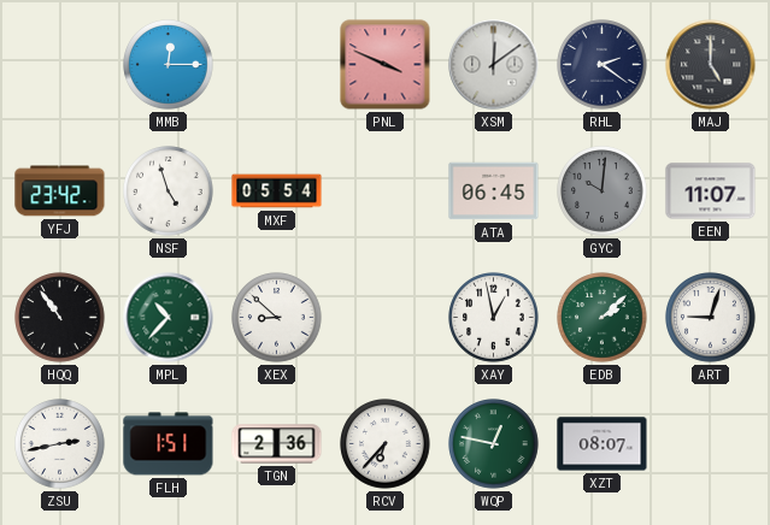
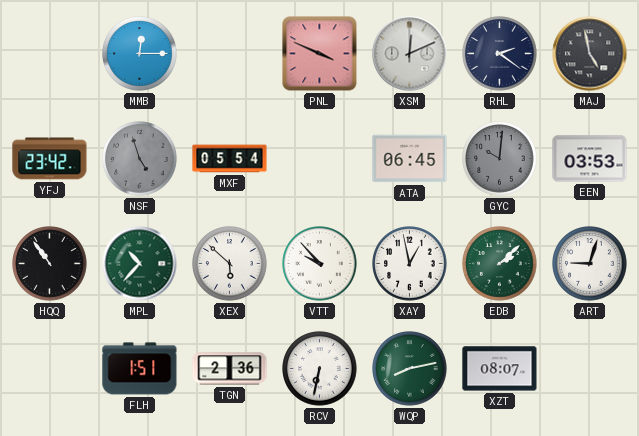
XSM: 12:09 -> 12:11
MAJ: 5:00 -> 4:58
NSF dial: white -> grey
EEN: 11:07 -> 03:53
XEX: 8:52 -> 5:52
VTT: none -> 9:53
ZSU: 2:43 -> none
RCV: 6:37 -> 6:32
WQP: 12:47 -> 8:13
